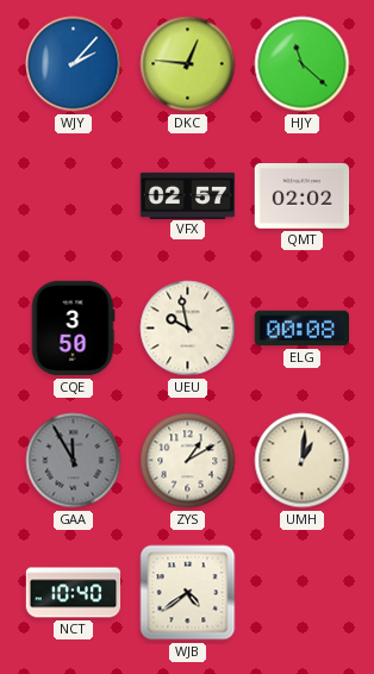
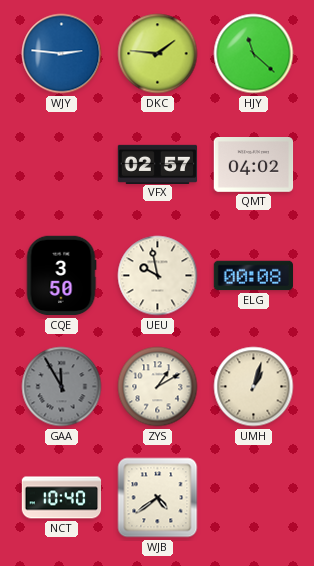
WJY: 2:07 -> 2:46
DKC: 12:46 -> 1:46
QMT: 02:02 -> 04:02
UMH: 1:01 -> 1:03
